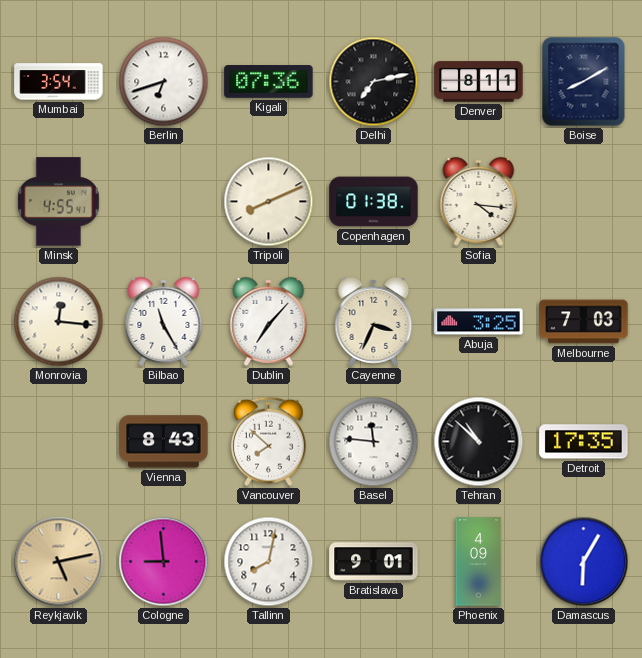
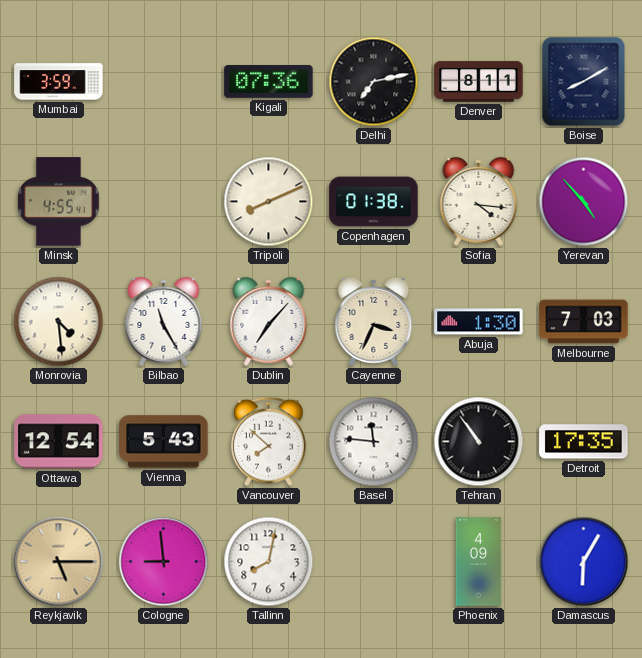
Mumbai: 3:54 -> 3:59
Berlin: 6:42 -> none
Yerevan: none -> 4:53
Monrovia: 12:16 -> 4:29
Abuja: 3:25 -> 1:30
Ottawa: none -> 12:54
Vienna: 8:43 -> 5:43
Tehran: 10:52 -> 10:54
Reykjavik: 5:13 -> 5:15
Bratislava: 9:01 -> none
